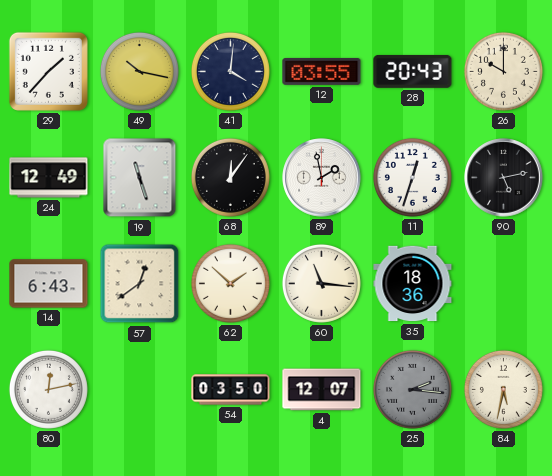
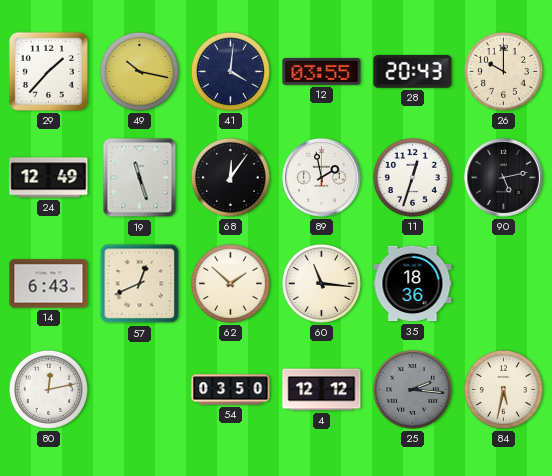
57: 12:39 -> 12:41
4: 12:07 -> 12:12
